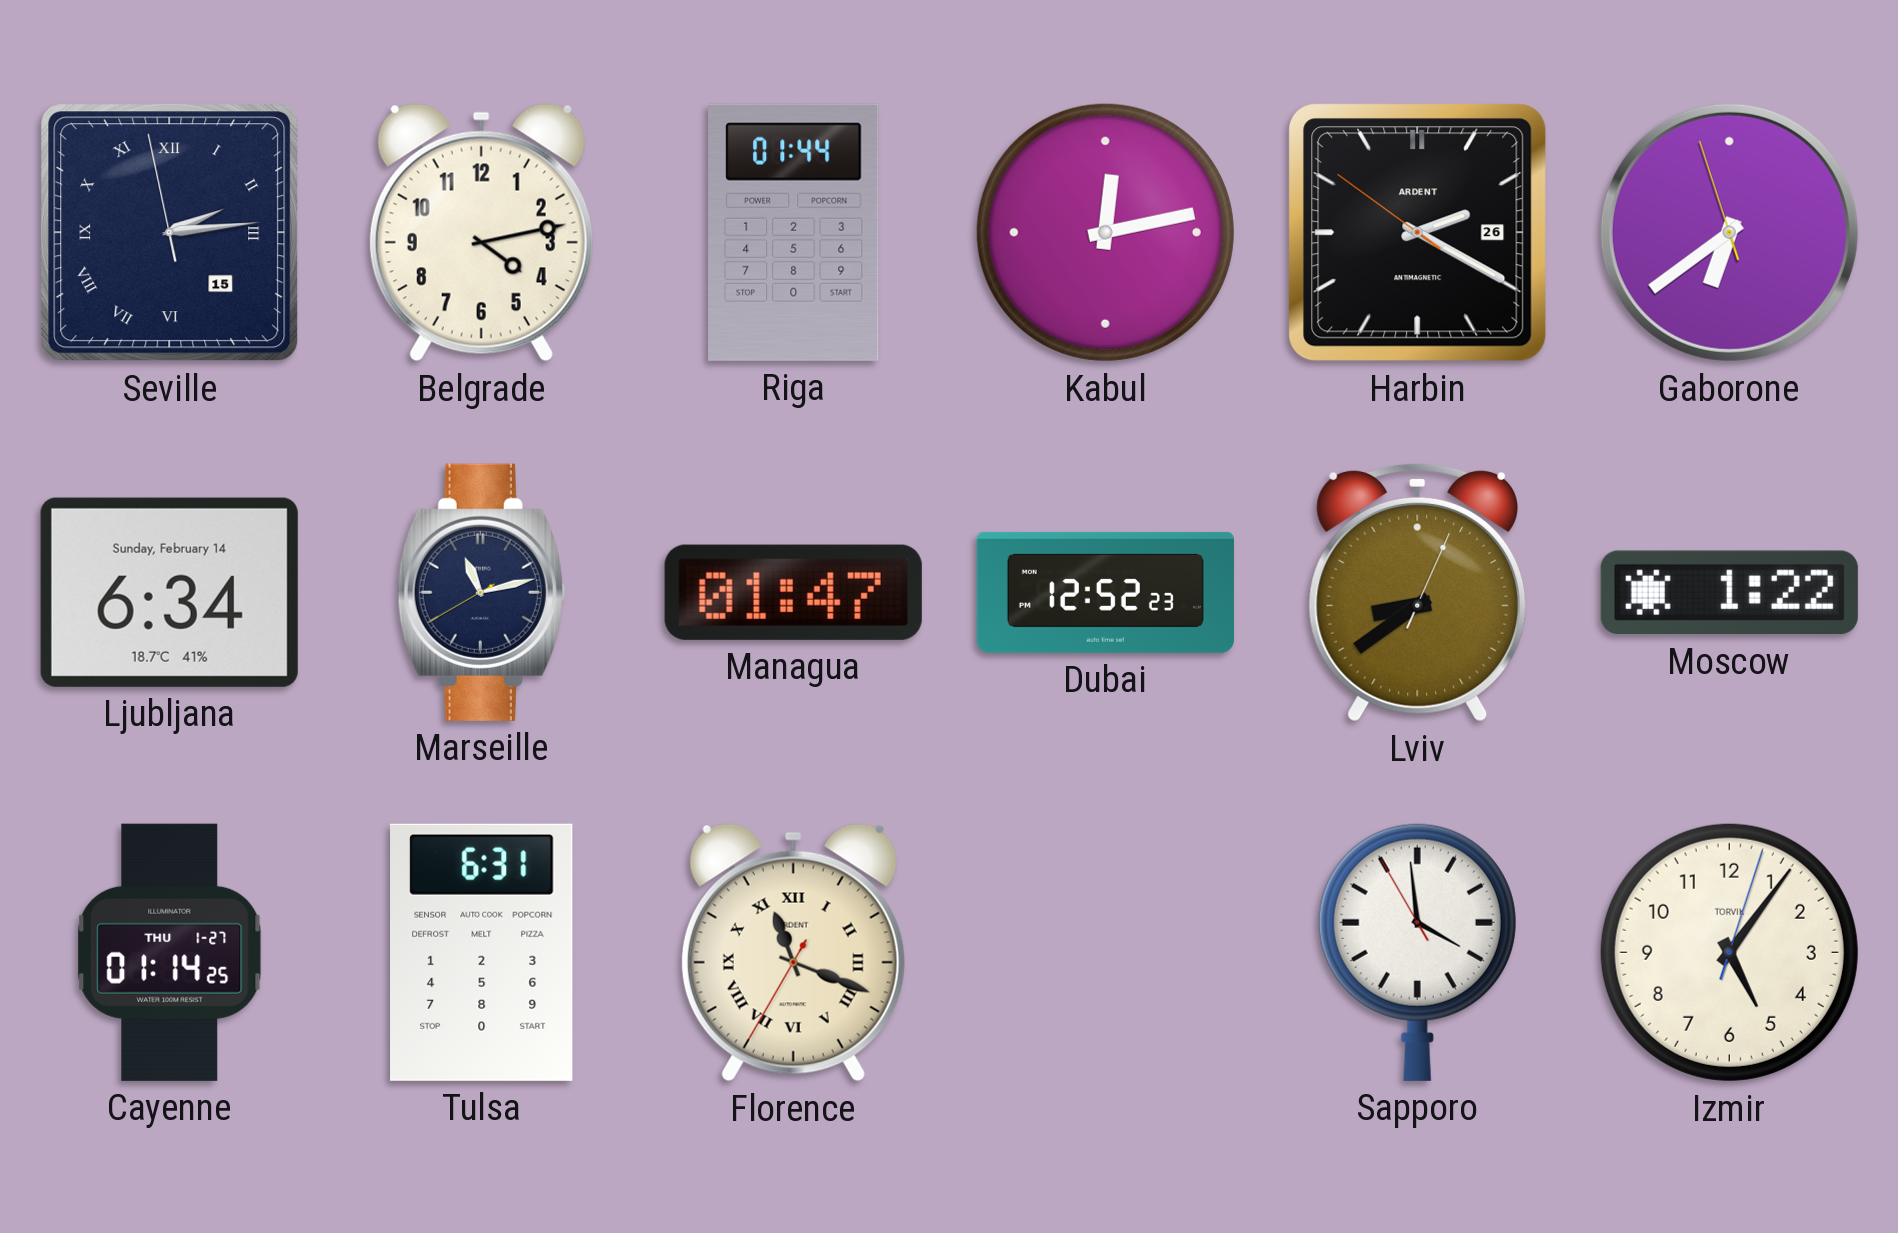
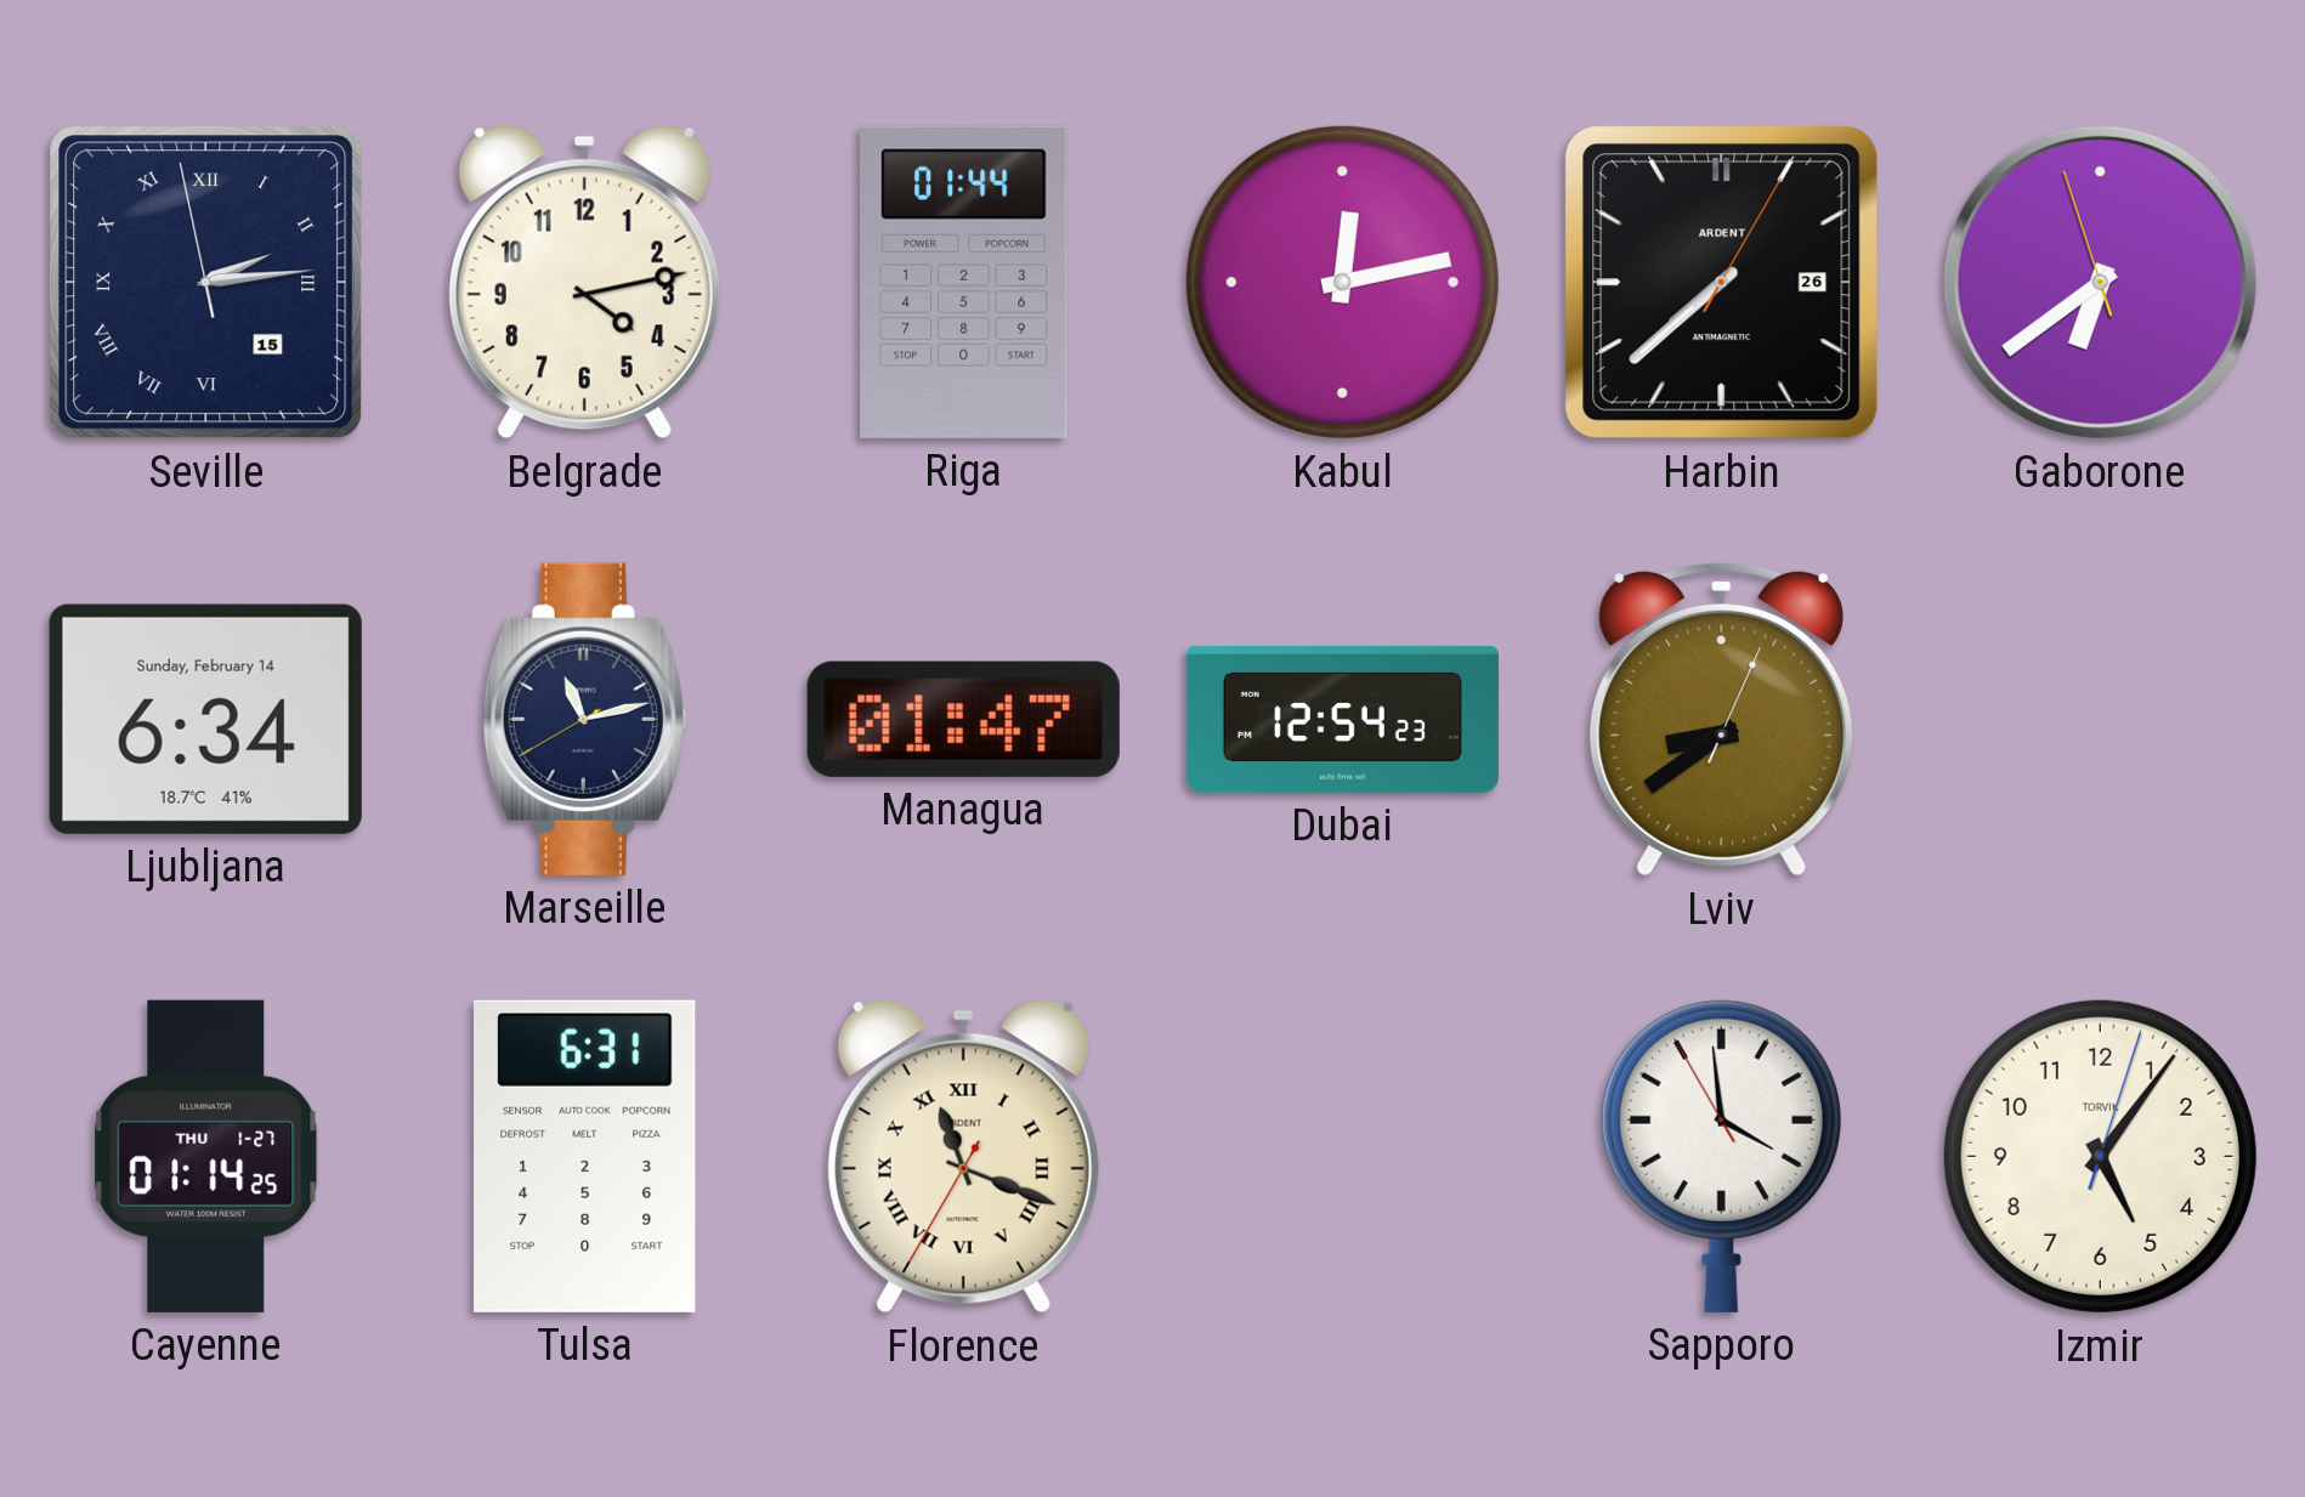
Harbin: 2:19 -> 7:38
Dubai: 12:52 -> 12:54
Moscow: 1:22 -> none
